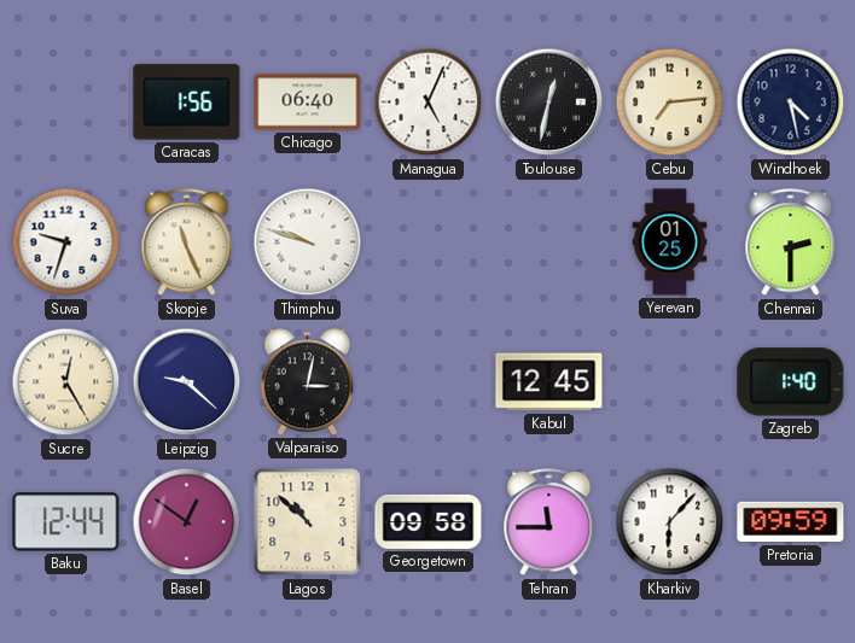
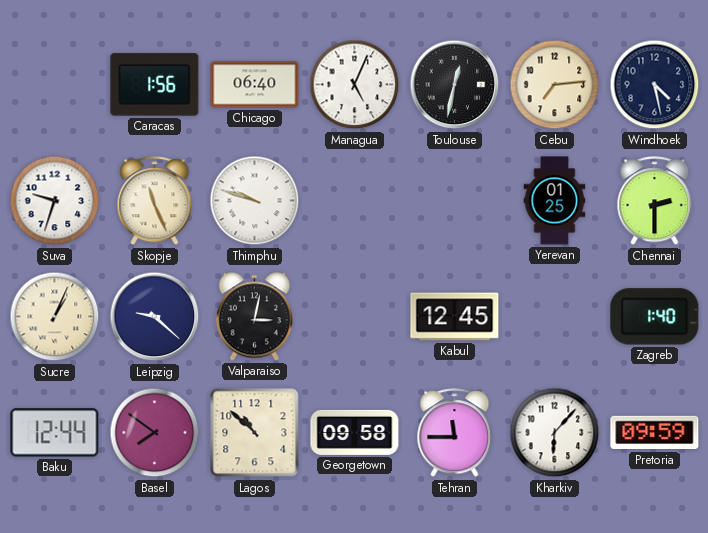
Sucre: 12:25 -> 1:04
Basel: 12:51 -> 7:51
